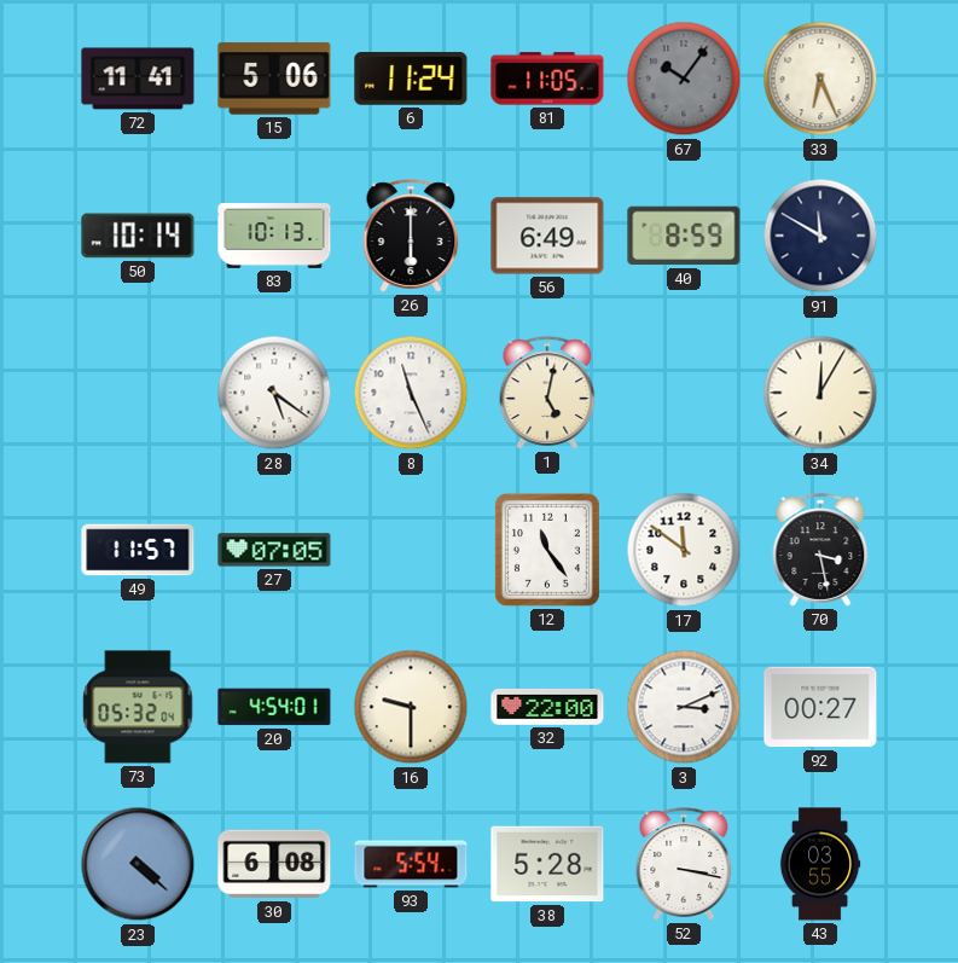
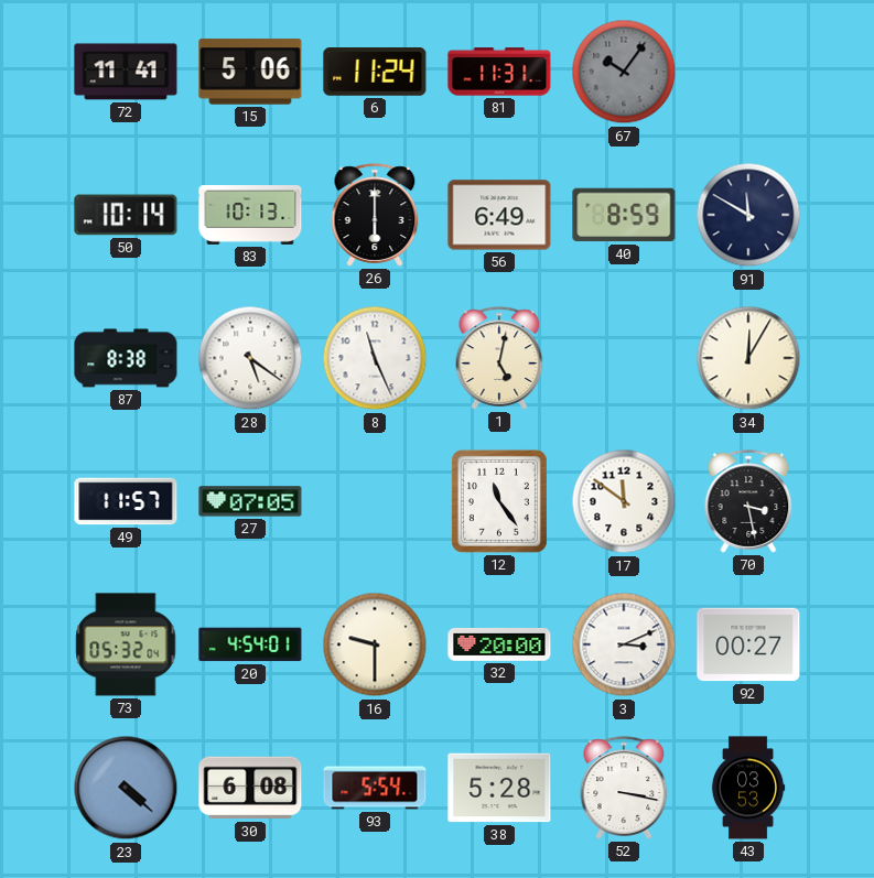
81: 11:05 -> 11:31
33: 6:26 -> none
87: none -> 8:38
32: 22:00 -> 20:00
43: 03:55 -> 03:53
